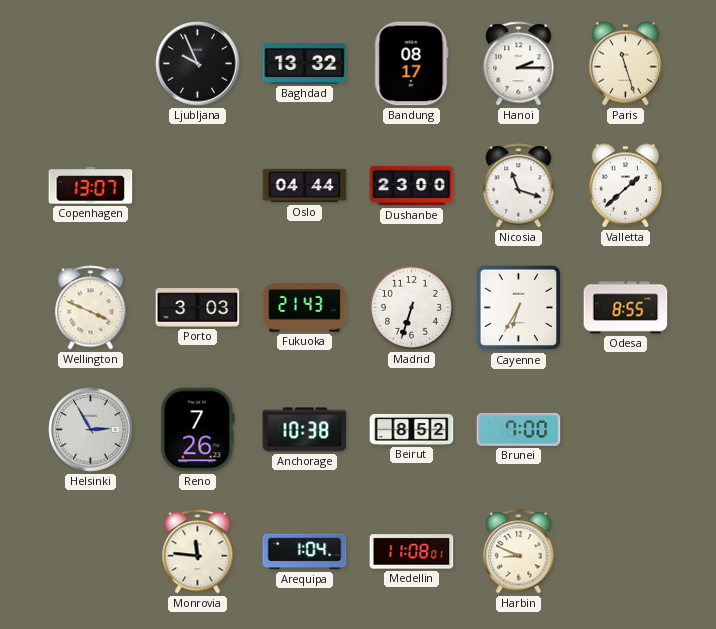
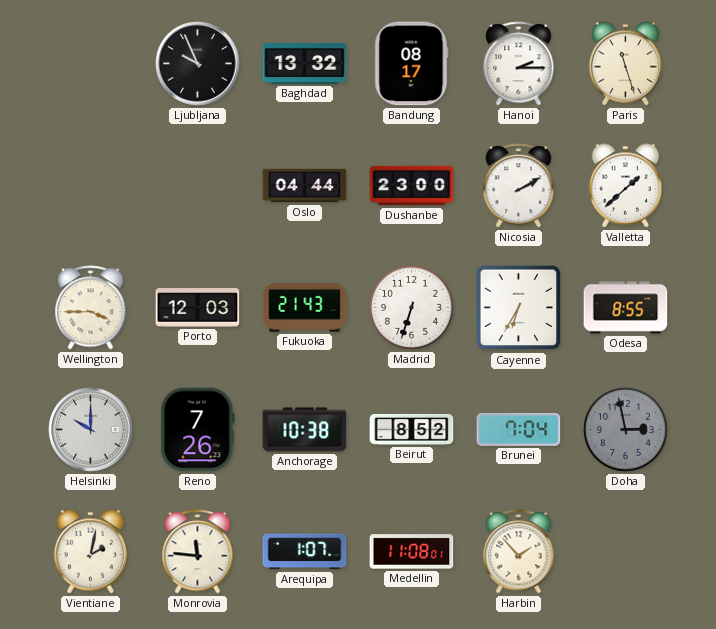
Copenhagen: 13:07 -> none
Nicosia: 11:18 -> 2:10
Wellington: 3:49 -> 3:45
Porto: 3:03 -> 12:03
Helsinki: 2:55 -> 10:00
Brunei: 7:00 -> 7:04
Doha: none -> 2:58
Vientiane: none -> 2:02
Arequipa: 1:04 -> 1:07
Harbin: 8:49 -> 1:53
